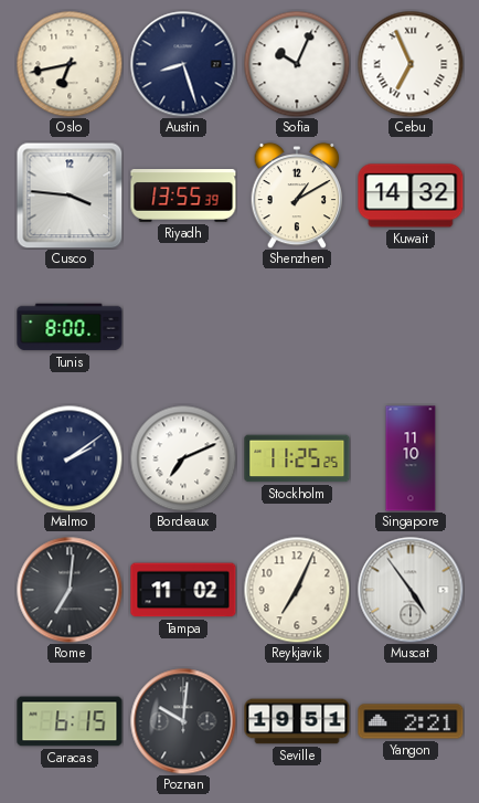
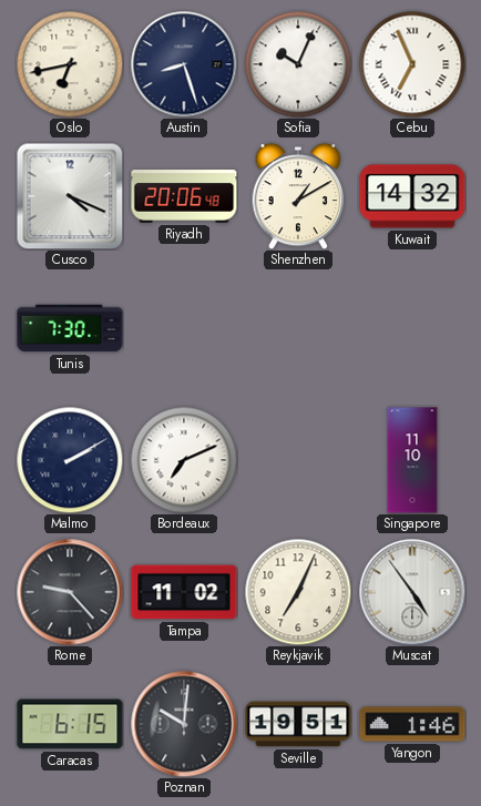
Cusco: 3:46 -> 4:19
Riyadh: 13:55 -> 20:06
Tunis: 8:00 -> 7:30
Malmo: 2:09 -> 2:10
Stockholm: 11:25 -> none
Rome: 7:01 -> 9:23
Yangon: 2:21 -> 1:46
